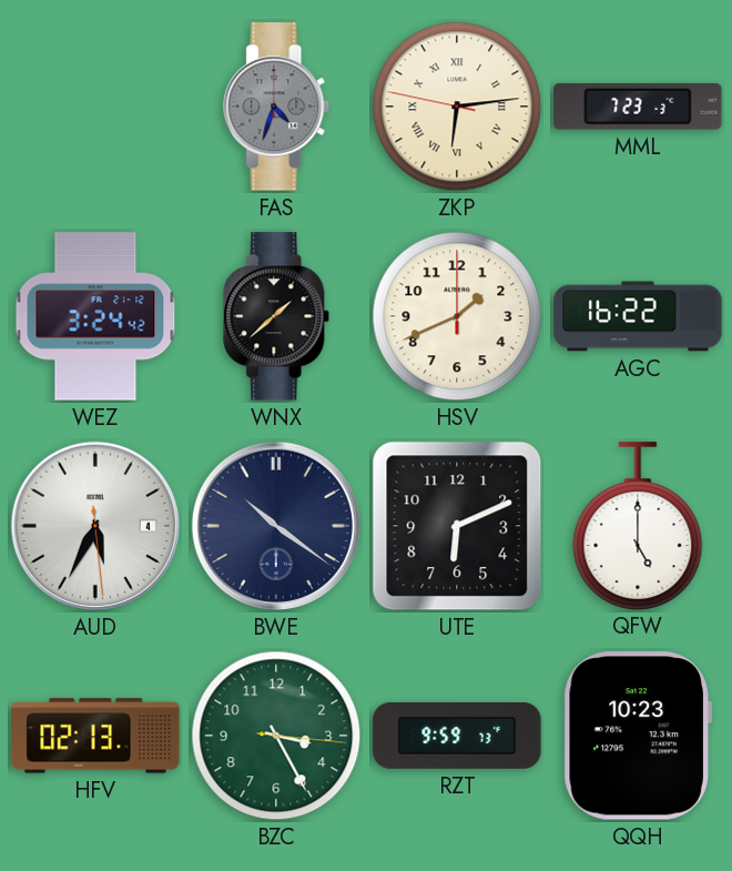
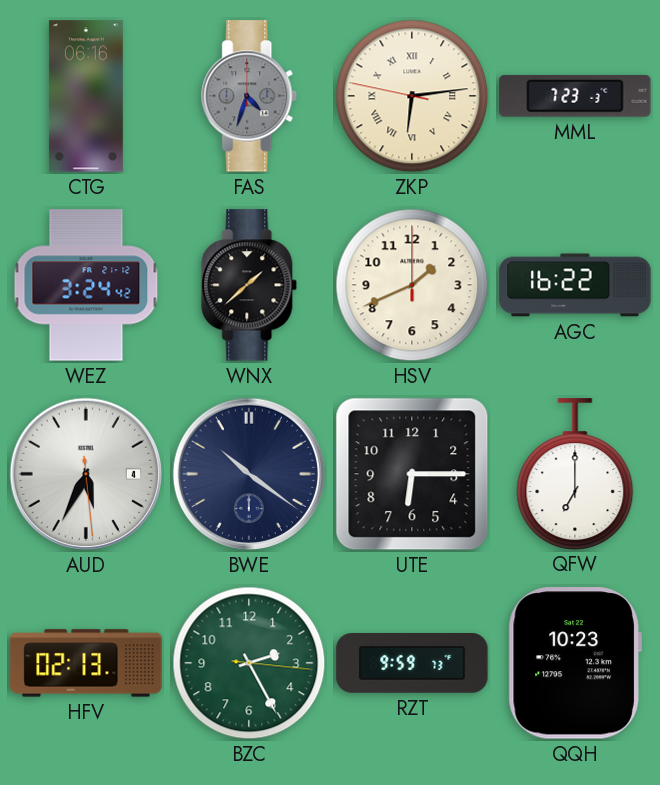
CTG: none -> 06:16
UTE: 6:11 -> 6:15
QFW: 5:00 -> 7:00
BZC: 3:25 -> 2:25
